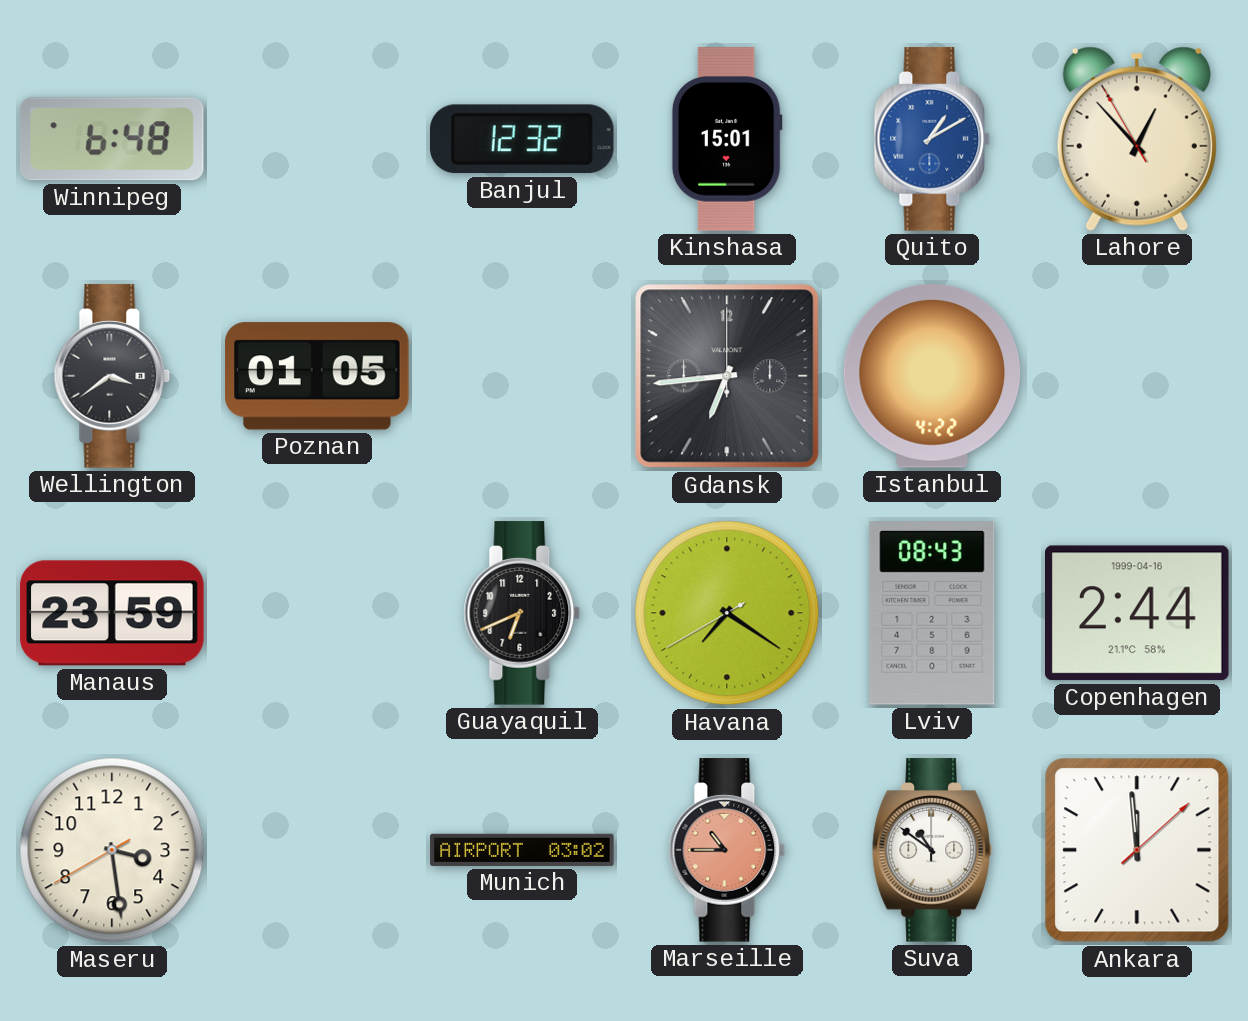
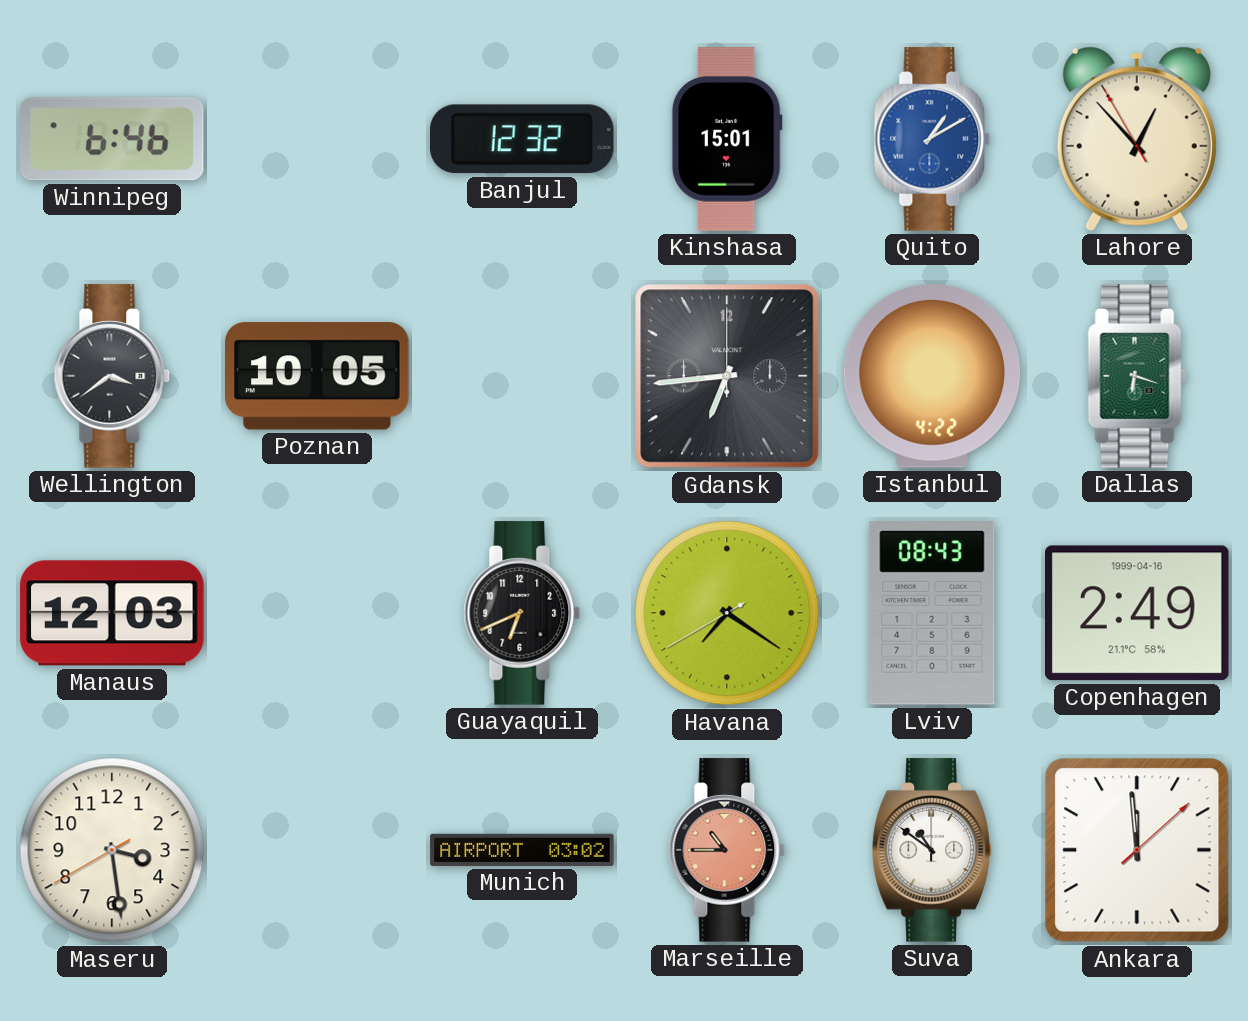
Winnipeg: 6:48 -> 6:46
Poznan: 01:05 -> 10:05
Dallas: none -> 6:18
Manaus: 23:59 -> 12:03
Copenhagen: 2:44 -> 2:49
